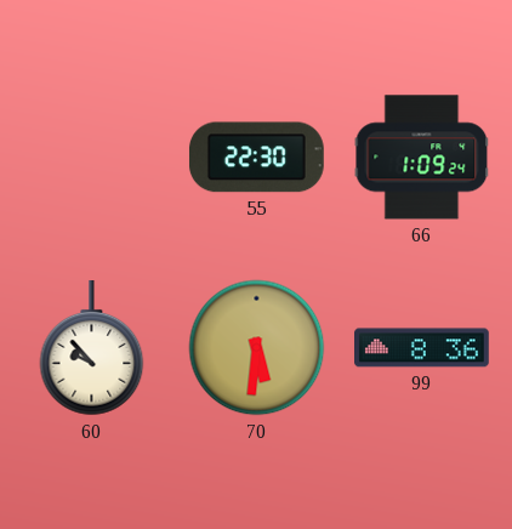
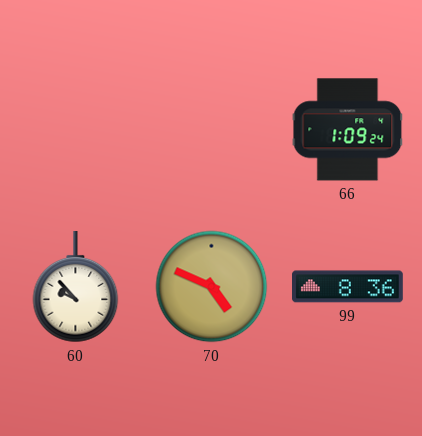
55: 22:30 -> none
70: 5:31 -> 4:49
